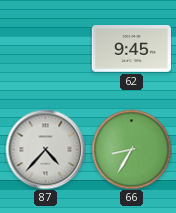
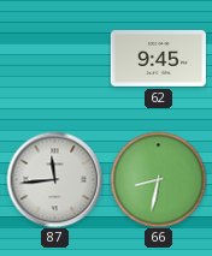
87: 4:37 -> 11:44
66: 8:35 -> 8:32
